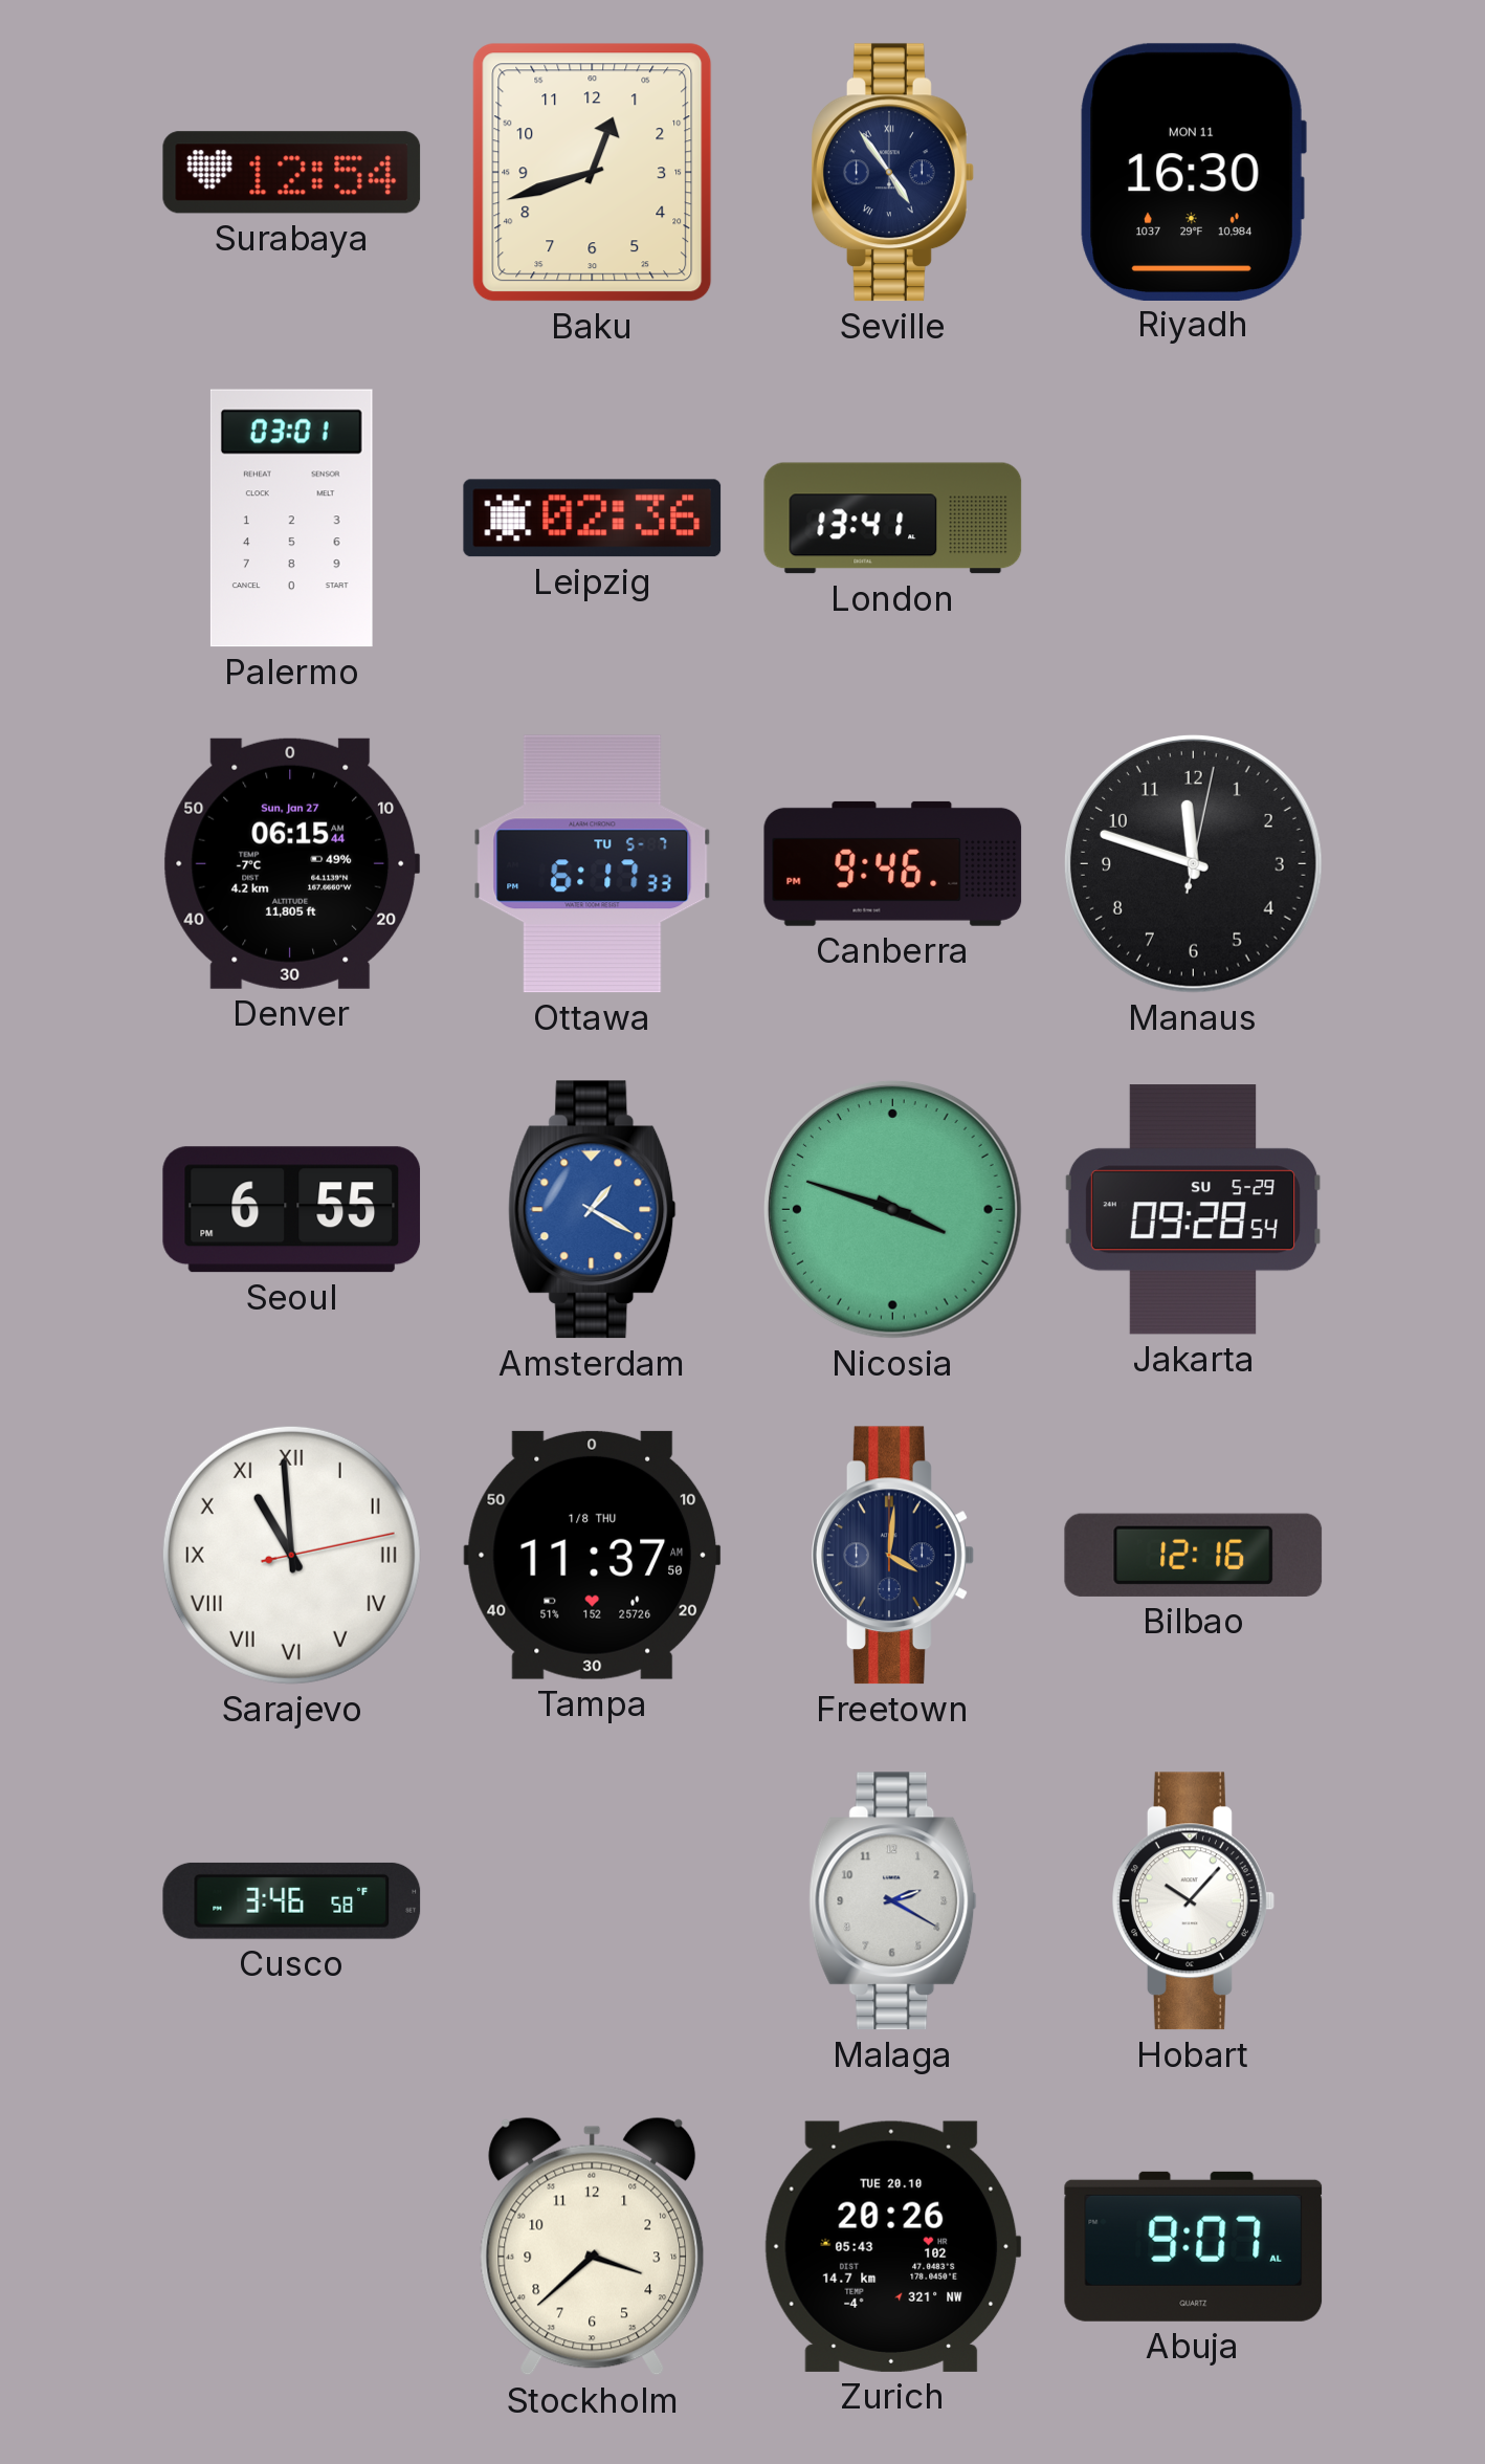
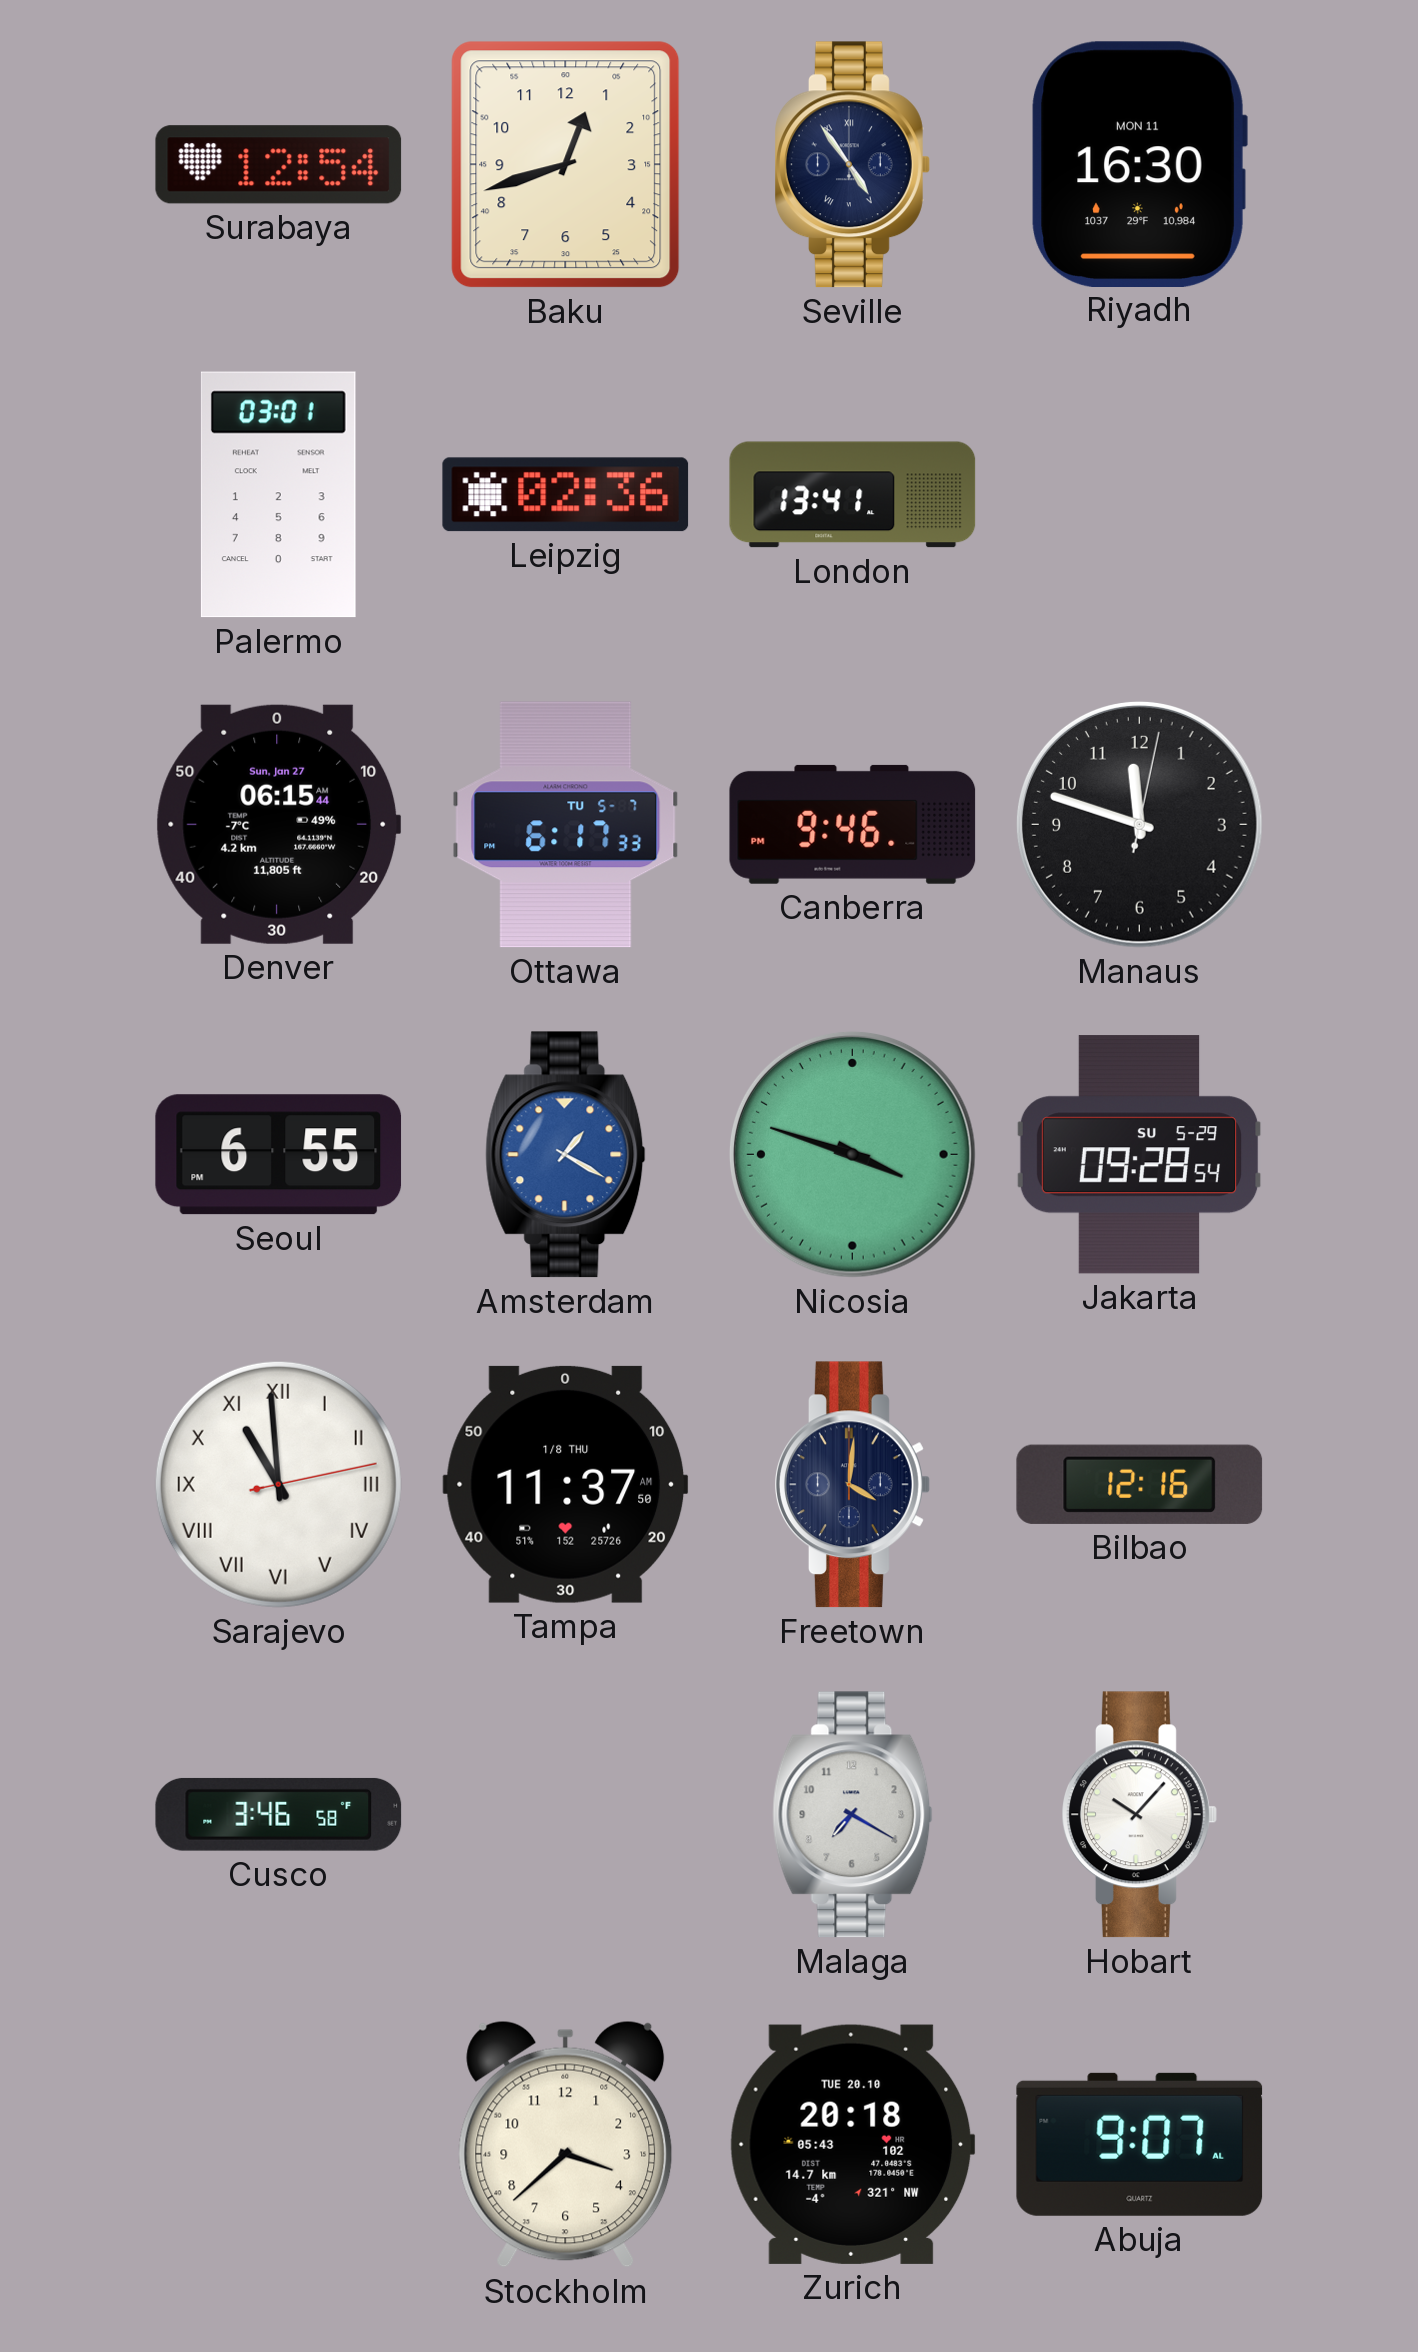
Malaga: 2:20 -> 7:20
Zurich: 20:26 -> 20:18
